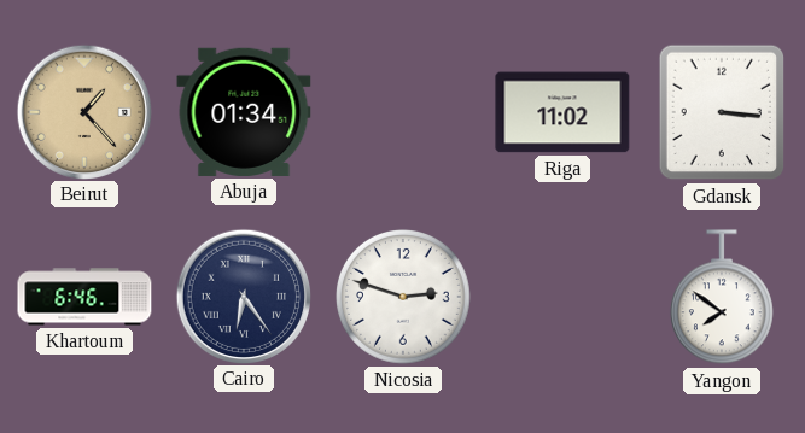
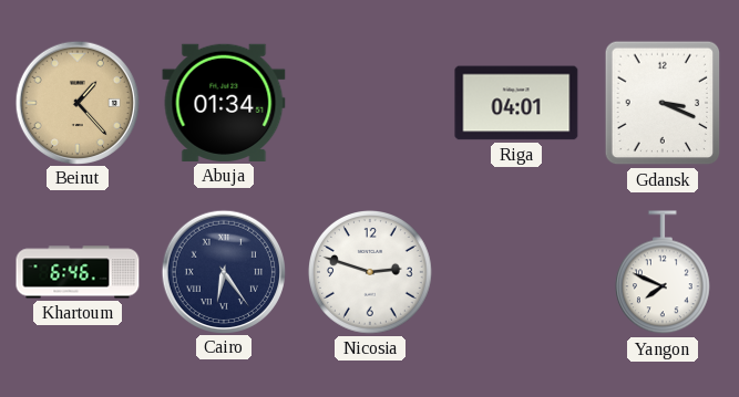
Riga: 11:02 -> 04:01
Gdansk: 3:16 -> 3:19
Yangon: 7:51 -> 7:49
